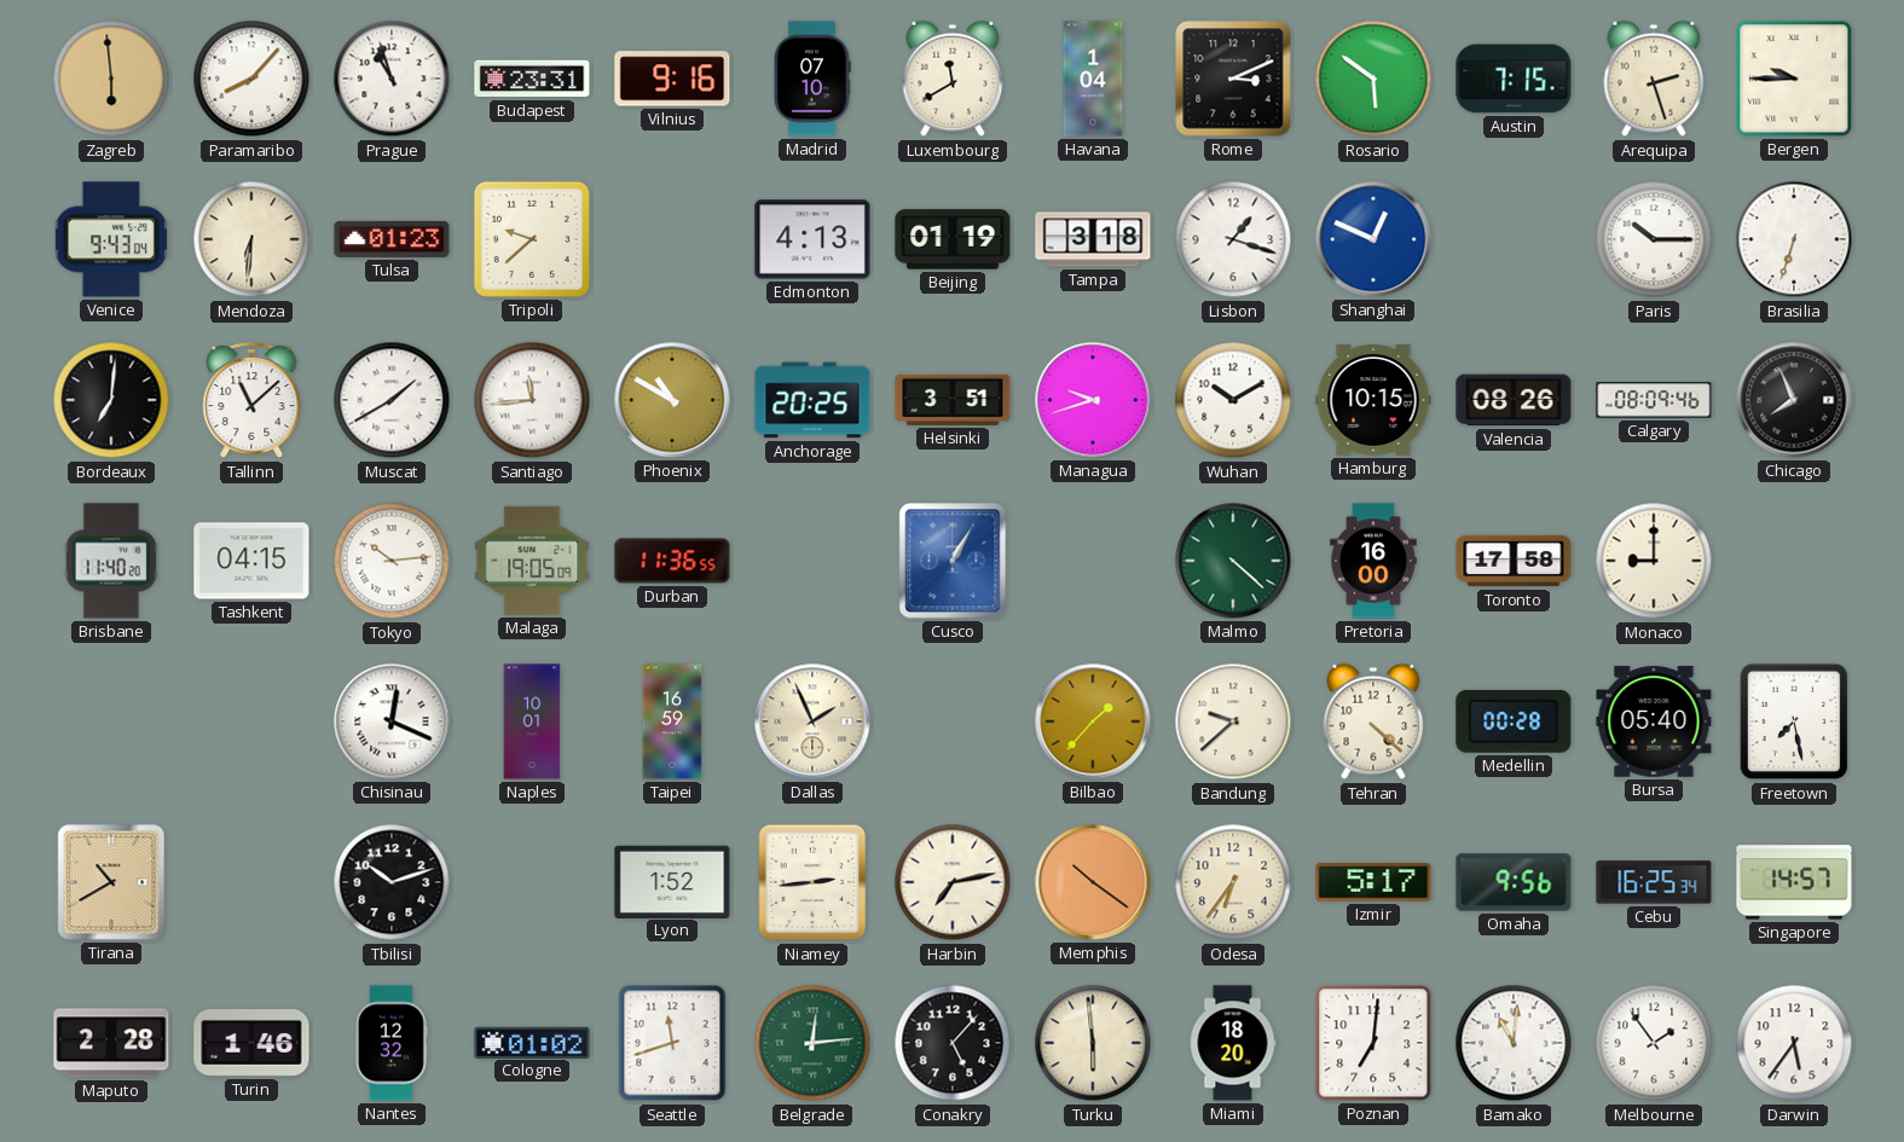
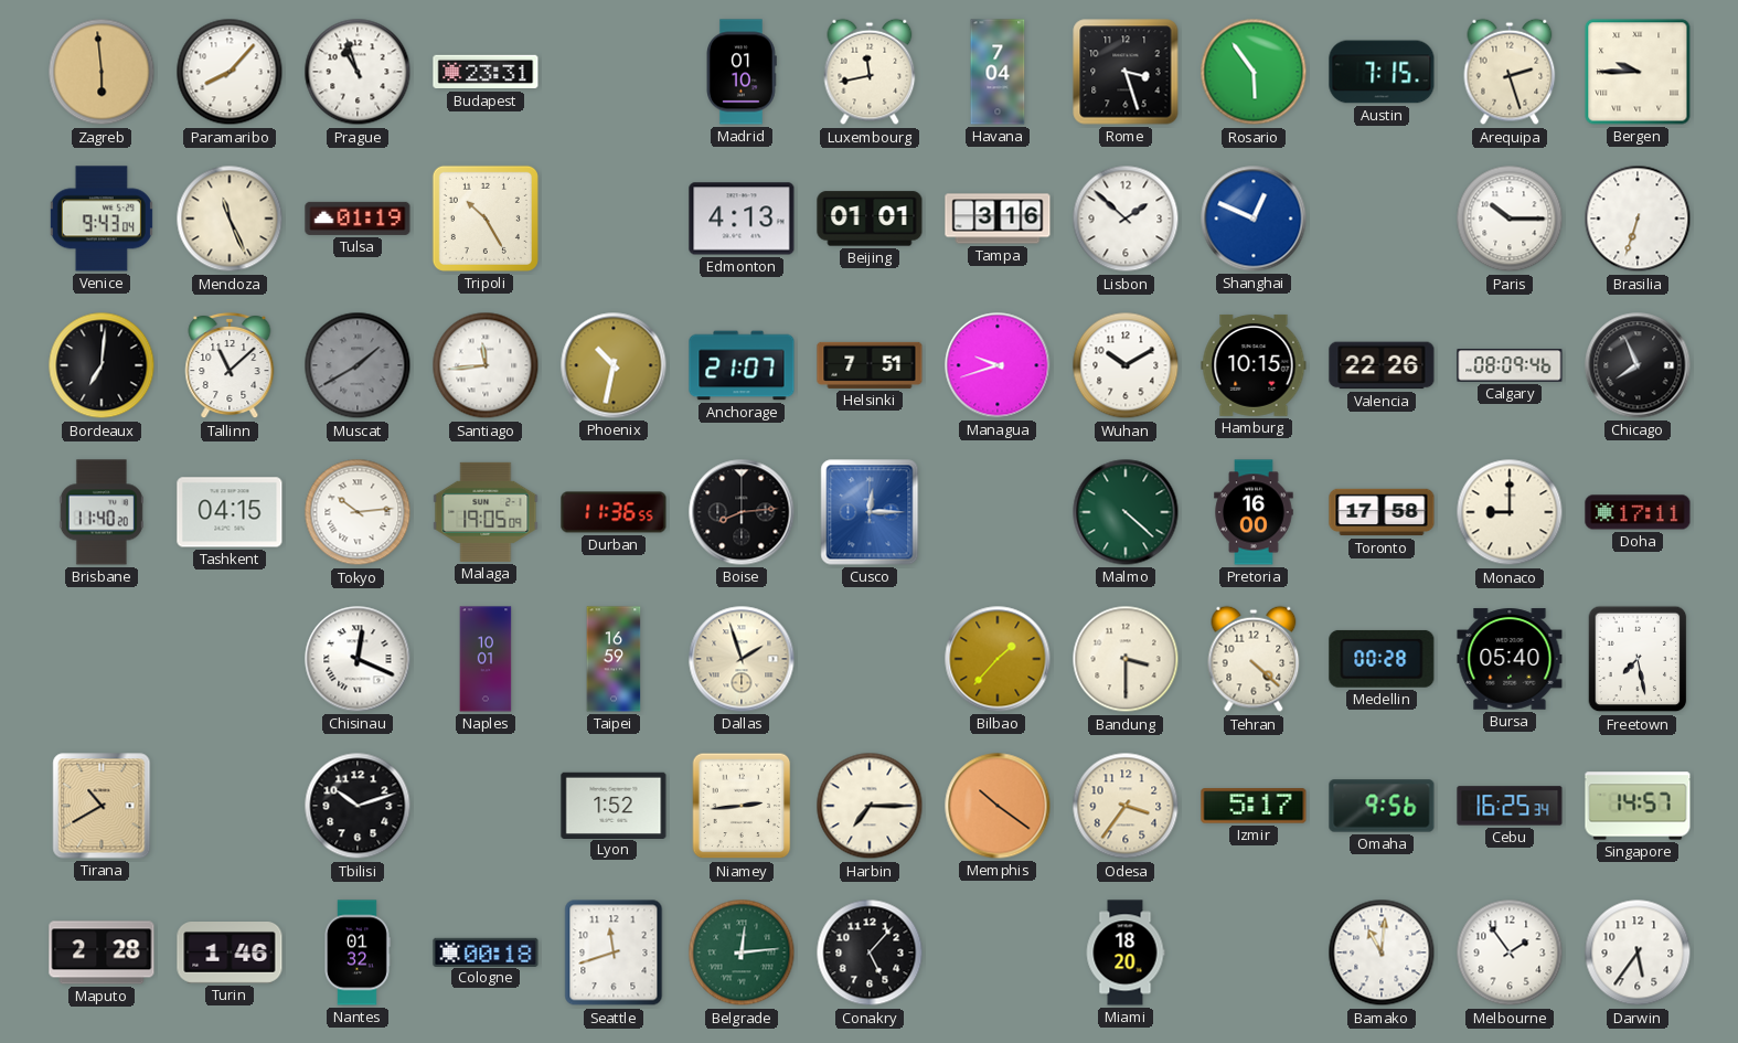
Vilnius: 9:16 -> none
Madrid: 07:10 -> 01:10
Luxembourg: 11:40 -> 11:43
Havana: 1:04 -> 7:04
Rome: 3:11 -> 3:27
Rosario: 5:51 -> 5:54
Mendoza: 6:31 -> 11:26
Tulsa: 01:23 -> 01:19
Tripoli: 9:38 -> 10:25
Beijing: 01:19 -> 01:01
Tampa: 3:18 -> 3:16
Lisbon: 1:18 -> 1:52
Muscat dial: white -> grey
Phoenix: 10:50 -> 10:32
Anchorage: 20:25 -> 21:07
Helsinki: 3:51 -> 7:51
Valencia: 08:26 -> 22:26
Boise: none -> 8:14
Cusco: 1:05 -> 12:15
Doha: none -> 17:11
Dallas: 1:56 -> 1:57
Bandung: 9:38 -> 3:30
Harbin: 7:13 -> 7:15
Odesa: 6:36 -> 3:36
Nantes: 12:32 -> 01:32
Cologne: 01:02 -> 00:18
Turku: 5:59 -> none
Poznan: 7:01 -> none
